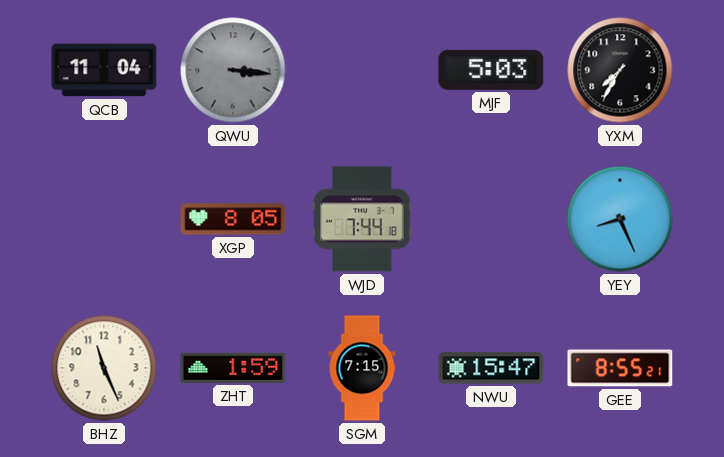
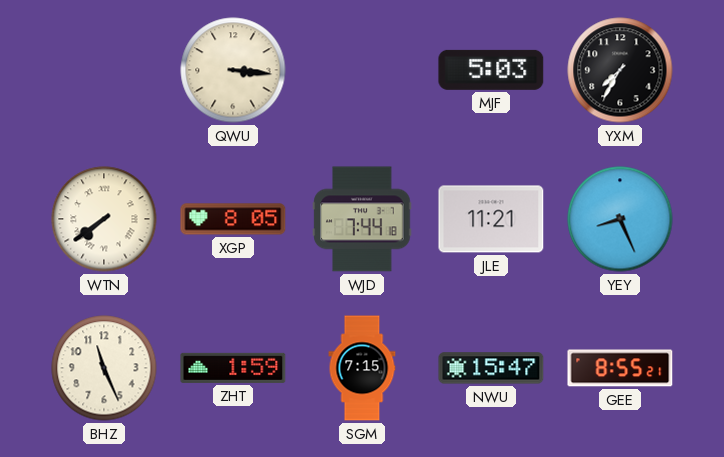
QCB: 11:04 -> none
QWU dial: grey -> cream
WTN: none -> 7:39
JLE: none -> 11:21
